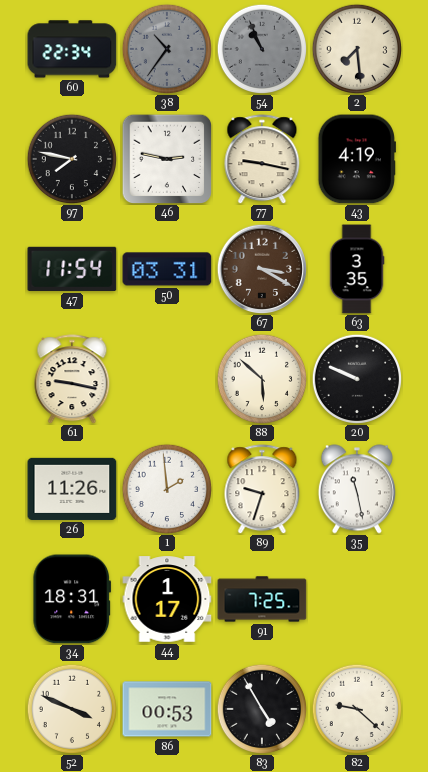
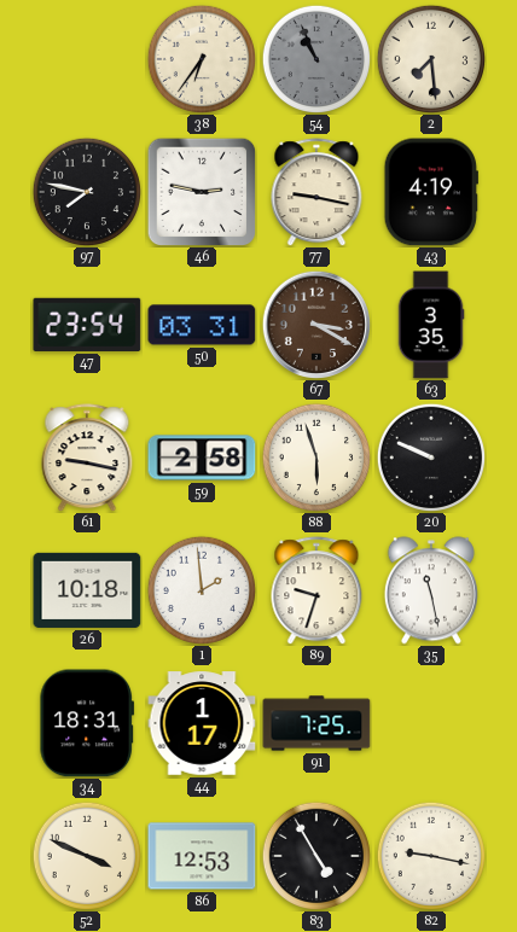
60: 22:34 -> none
38: 10:36 -> 6:36
38 dial: grey -> cream
47: 11:54 -> 23:54
59: none -> 2:58
88: 5:52 -> 5:57
26: 11:26 -> 10:18
86: 00:53 -> 12:53
82: 9:22 -> 9:17
